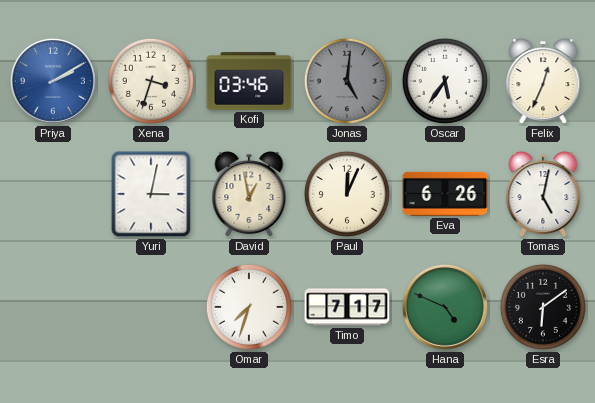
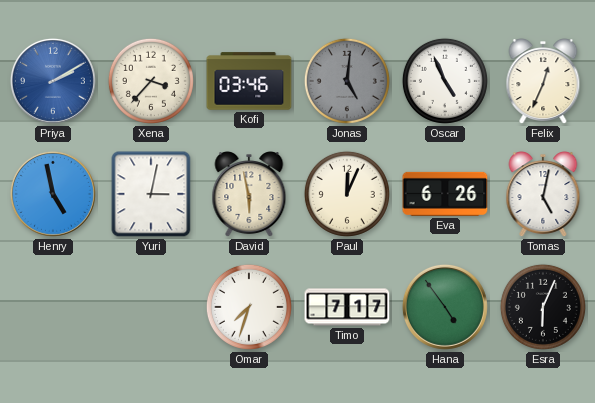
Xena: 3:33 -> 3:37
Oscar: 5:36 -> 4:56
Henry: none -> 4:58
David: 12:58 -> 5:58
Hana: 4:49 -> 4:54
Esra: 6:09 -> 6:04
